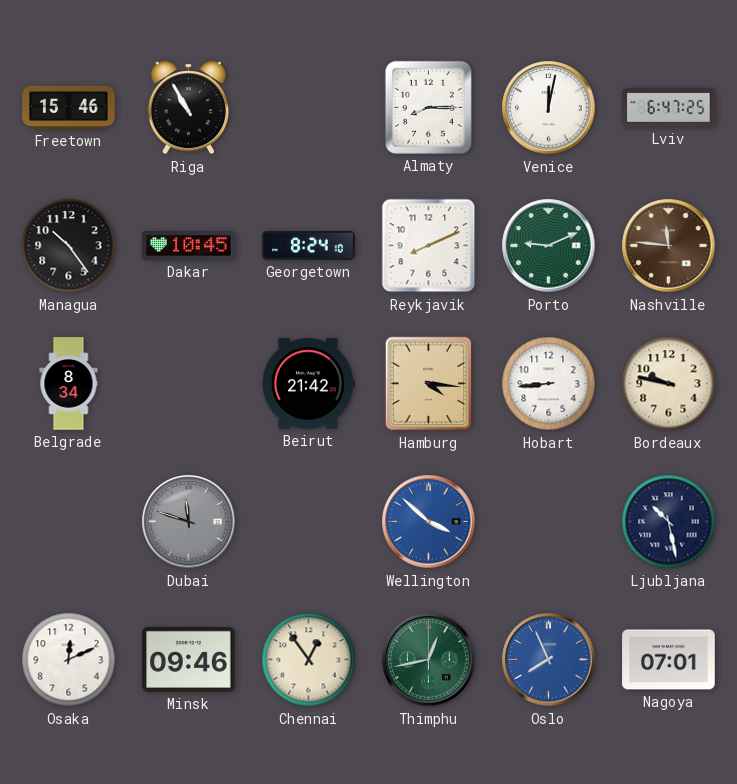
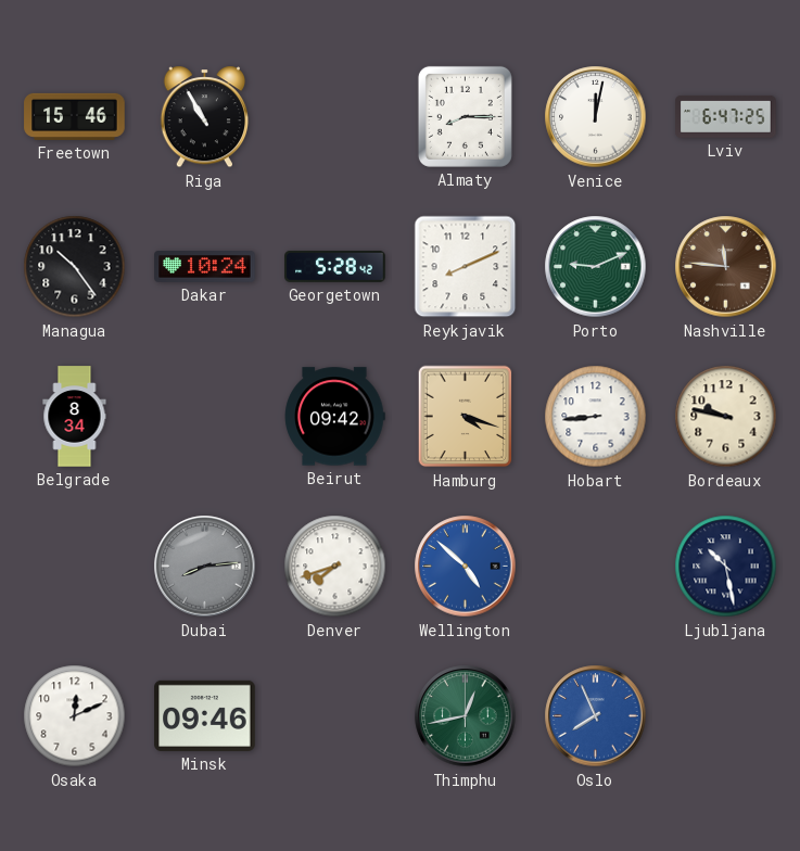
Dakar: 10:45 -> 10:24
Georgetown: 8:24 -> 5:28
Beirut: 21:42 -> 09:42
Hamburg: 4:16 -> 4:18
Dubai: 11:48 -> 8:14
Denver: none -> 7:42
Wellington: 3:52 -> 4:52
Chennai: 12:54 -> none
Nagoya: 07:01 -> none
